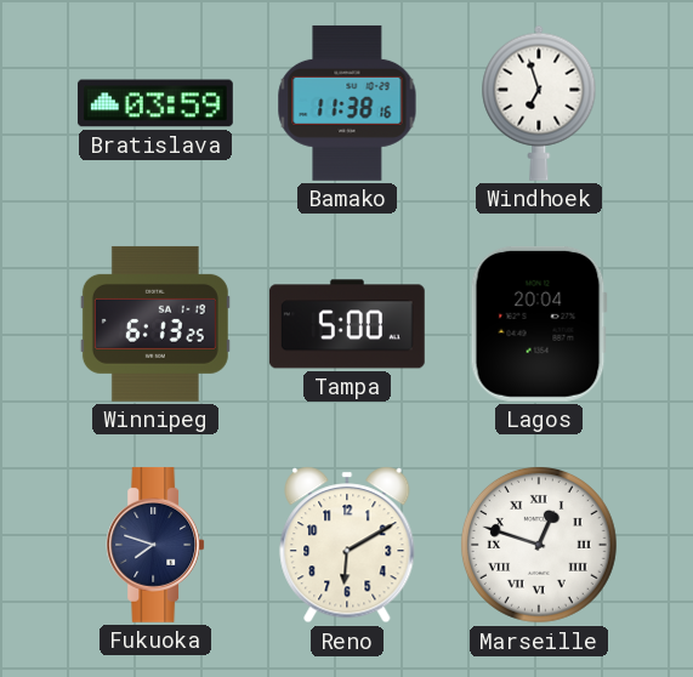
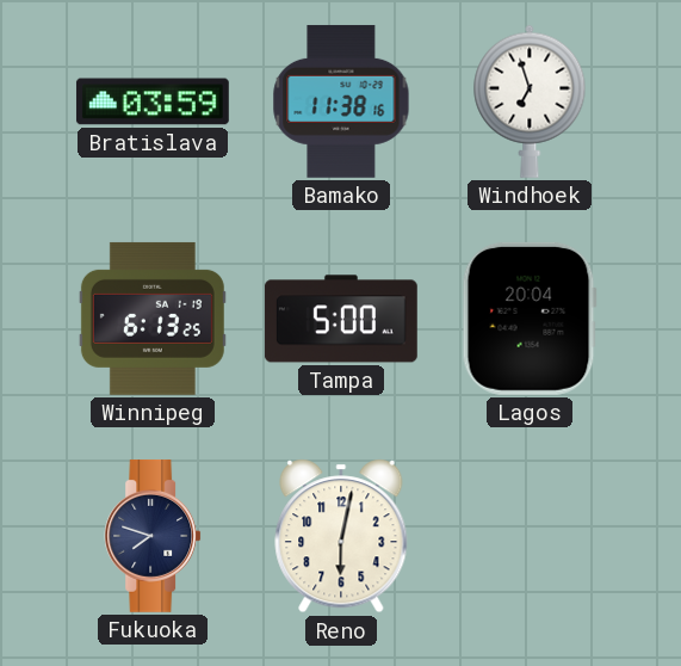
Reno: 6:10 -> 6:02
Marseille: 12:48 -> none
